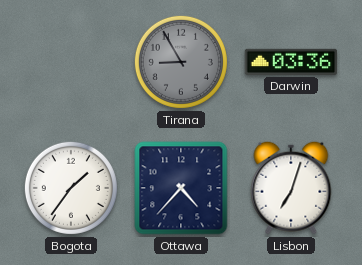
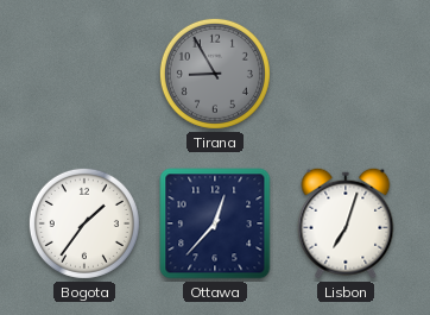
Darwin: 03:36 -> none
Ottawa: 4:37 -> 12:37
